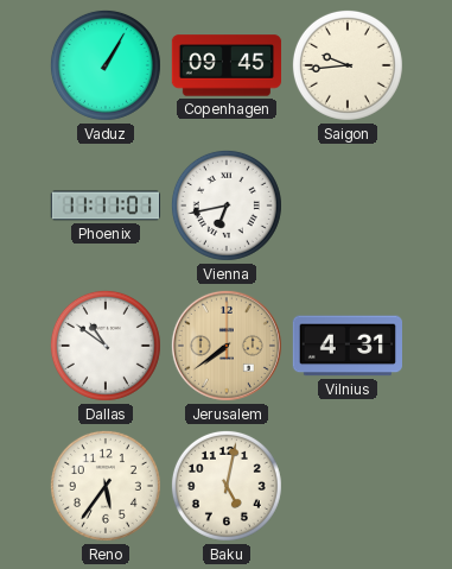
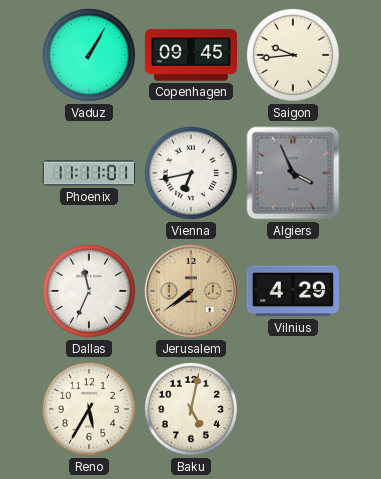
Algiers: none -> 3:56
Dallas: 10:51 -> 11:34
Vilnius: 4:31 -> 4:29
Reno: 5:36 -> 5:35
